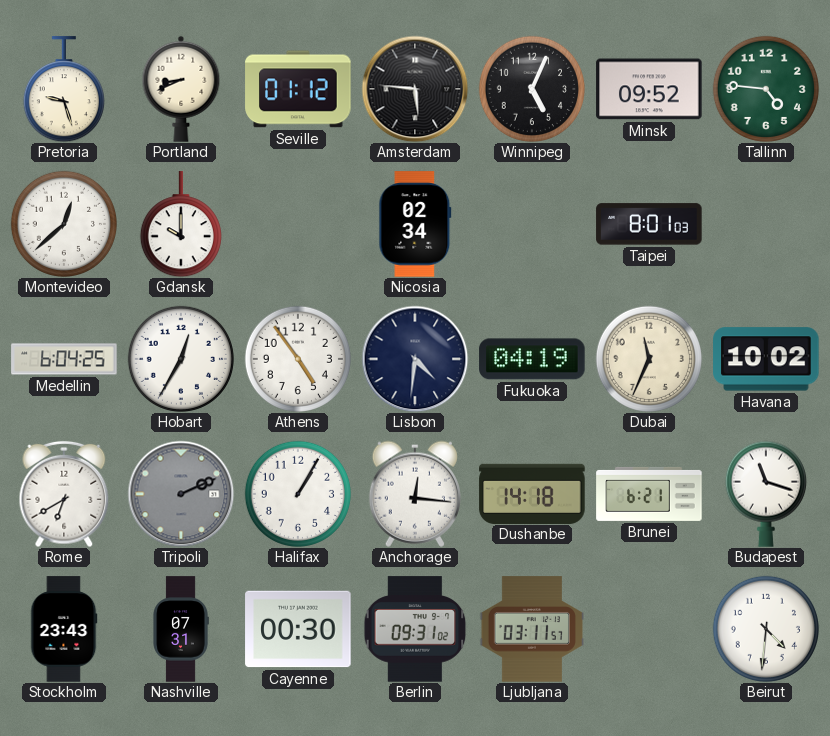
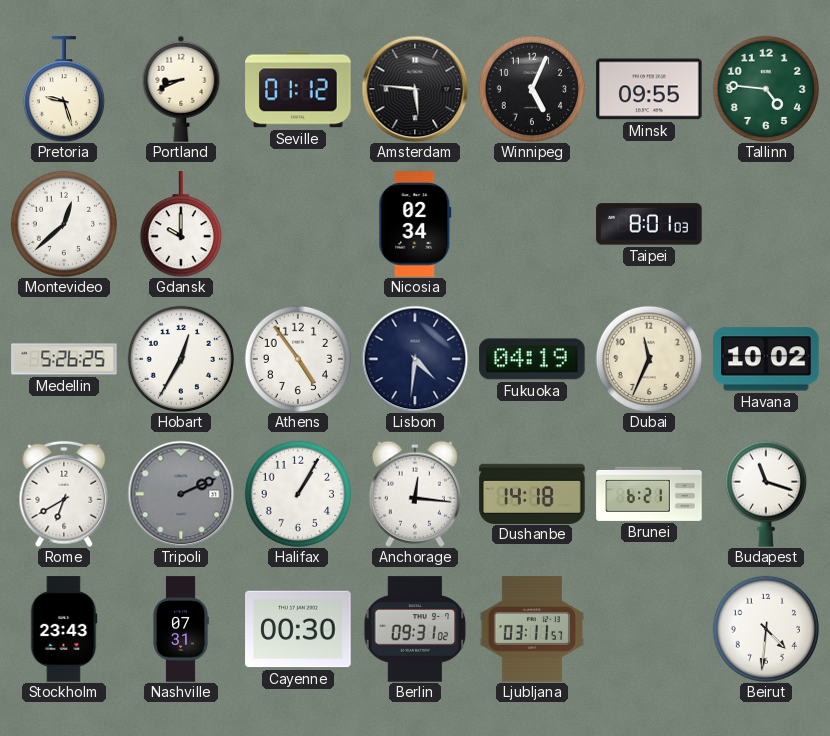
Minsk: 09:52 -> 09:55
Medellin: 6:04 -> 5:26
